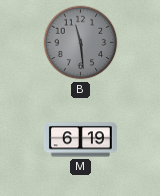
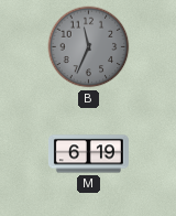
B: 11:29 -> 11:34
